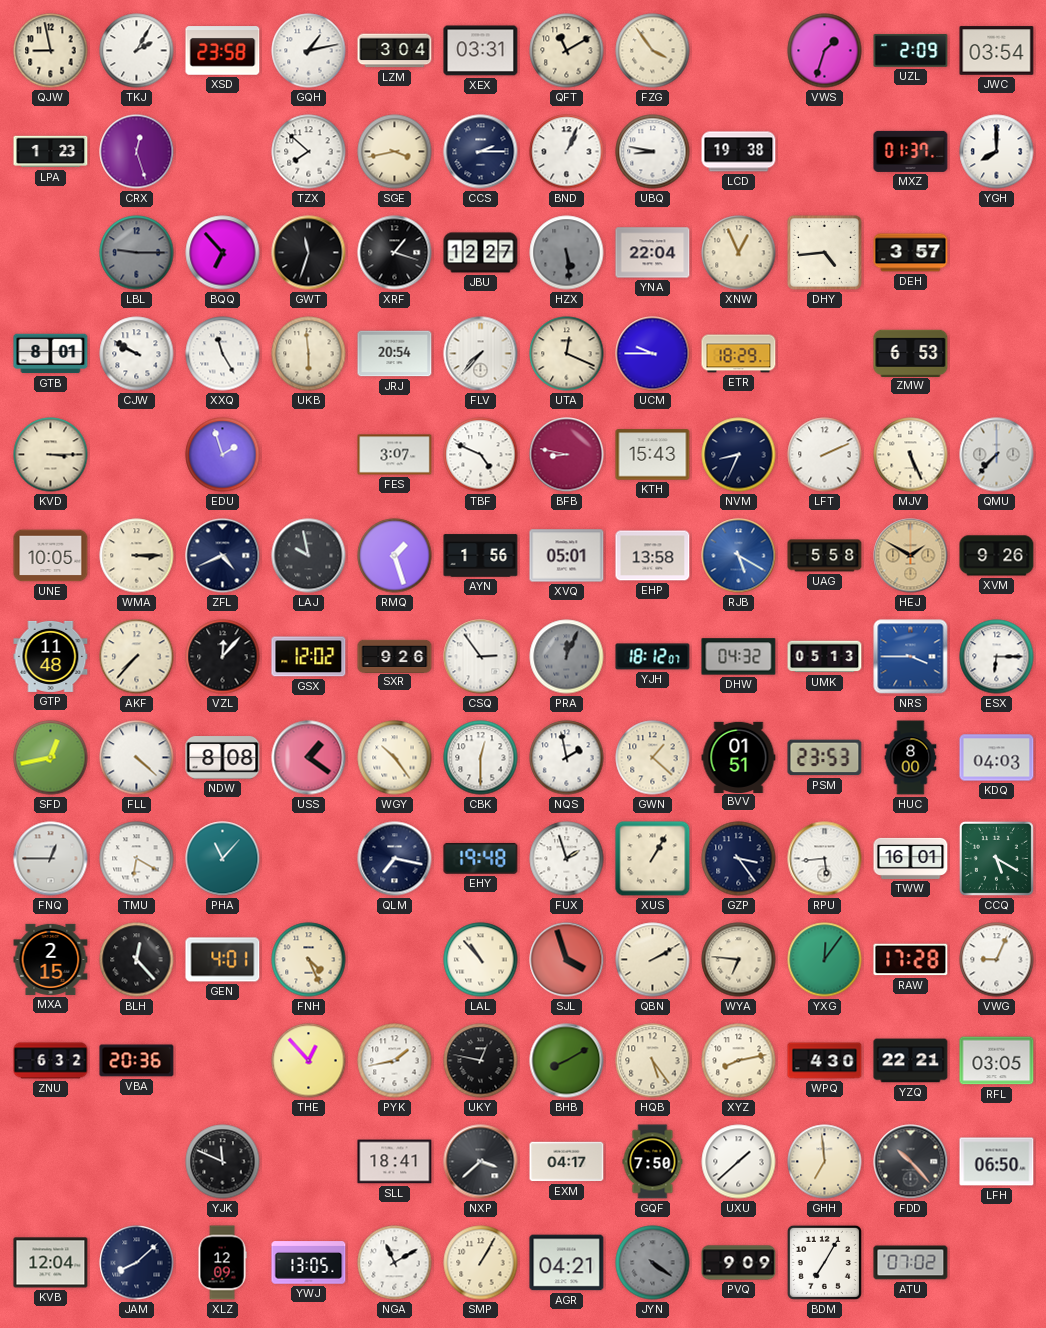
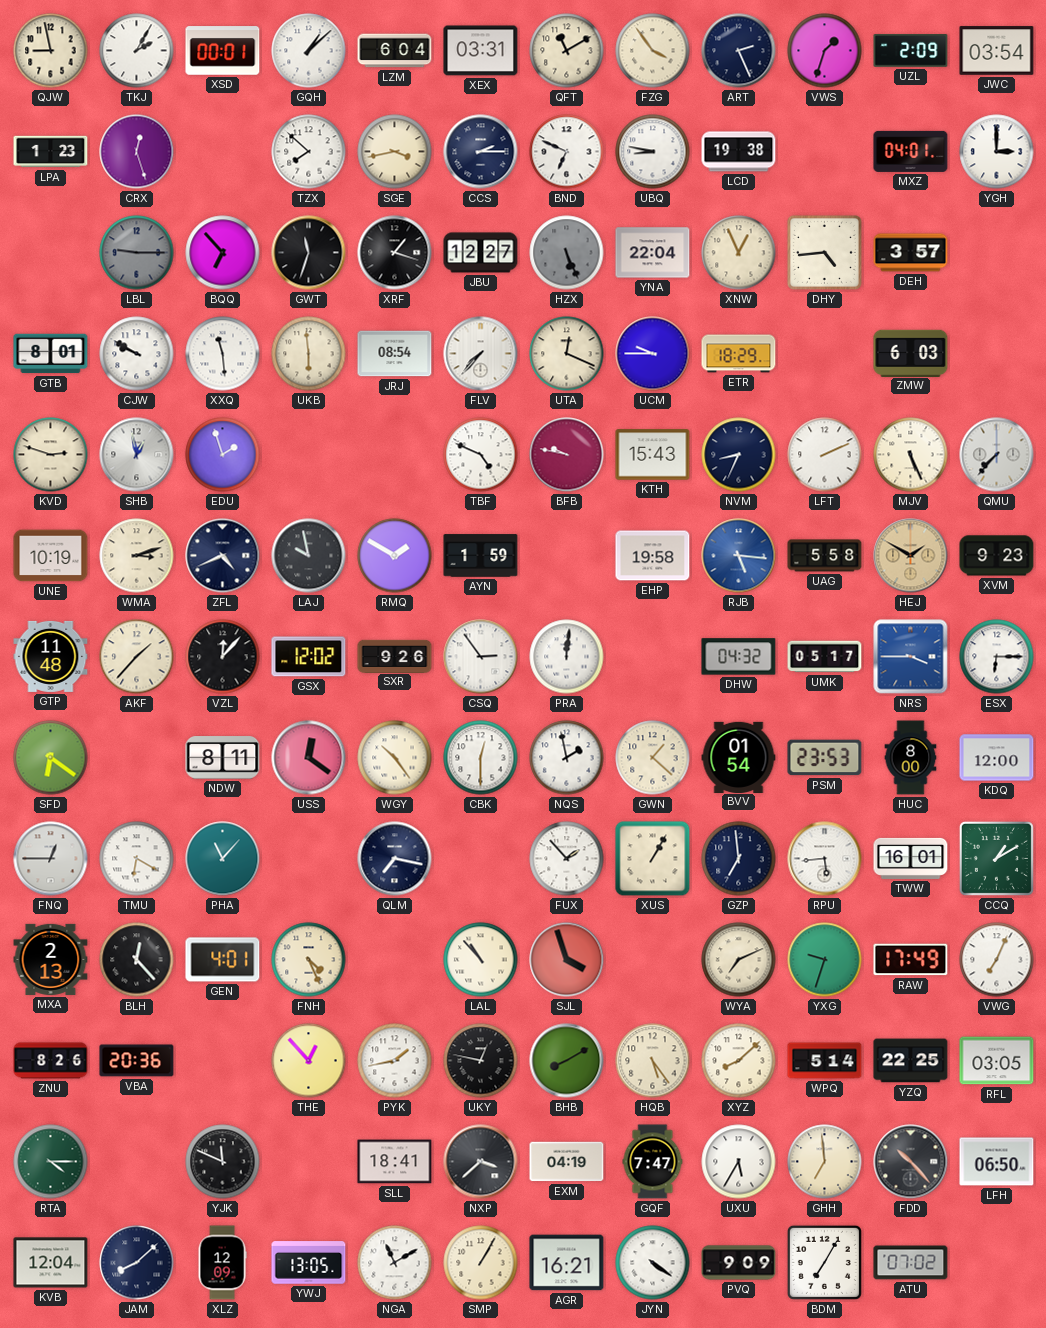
XSD: 23:58 -> 00:01
GQH: 1:13 -> 1:08
LZM: 3:04 -> 6:04
ART: none -> 2:26
BND: 1:04 -> 6:49
MXZ: 01:37 -> 04:01
YGH: 8:00 -> 3:00
HZX: 5:29 -> 5:26
XXQ: 11:25 -> 11:29
JRJ: 20:54 -> 08:54
ZMW: 6:53 -> 6:03
KVD: 3:15 -> 2:48
SHB: none -> 12:58
FES: 3:07 -> none
BFB: 8:47 -> 9:47
UNE: 10:05 -> 10:19
WMA: 3:15 -> 3:12
RMQ: 1:27 -> 1:50
AYN: 1:56 -> 1:59
XVQ: 05:01 -> none
EHP: 13:58 -> 19:58
RJB: 5:20 -> 5:16
XVM: 9:26 -> 9:23
AKF: 7:37 -> 1:37
PRA: 12:04 -> 12:01
PRA dial: grey -> white
YJH: 18:12 -> none
UMK: 05:13 -> 05:17
SFD: 12:43 -> 6:21
FLL: 4:22 -> none
NDW: 8:08 -> 8:11
USS: 1:21 -> 12:21
BVV: 01:51 -> 01:54
KDQ: 04:03 -> 12:00
EHY: 19:48 -> none
FUX: 1:57 -> 1:53
GZP: 3:24 -> 6:59
CCQ: 5:20 -> 1:10
MXA: 2:15 -> 2:13
QBN: 2:10 -> none
WYA: 6:46 -> 7:11
YXG: 12:06 -> 9:33
RAW: 17:28 -> 17:49
VWG: 9:04 -> 7:04
ZNU: 6:32 -> 8:26
XYZ: 8:13 -> 8:08
WPQ: 4:30 -> 5:14
YZQ: 22:21 -> 22:25
RTA: none -> 4:15
EXM: 04:17 -> 04:19
GQF: 7:50 -> 7:47
UXU: 1:38 -> 5:35
AGR: 04:21 -> 16:21
JYN dial: grey -> white
